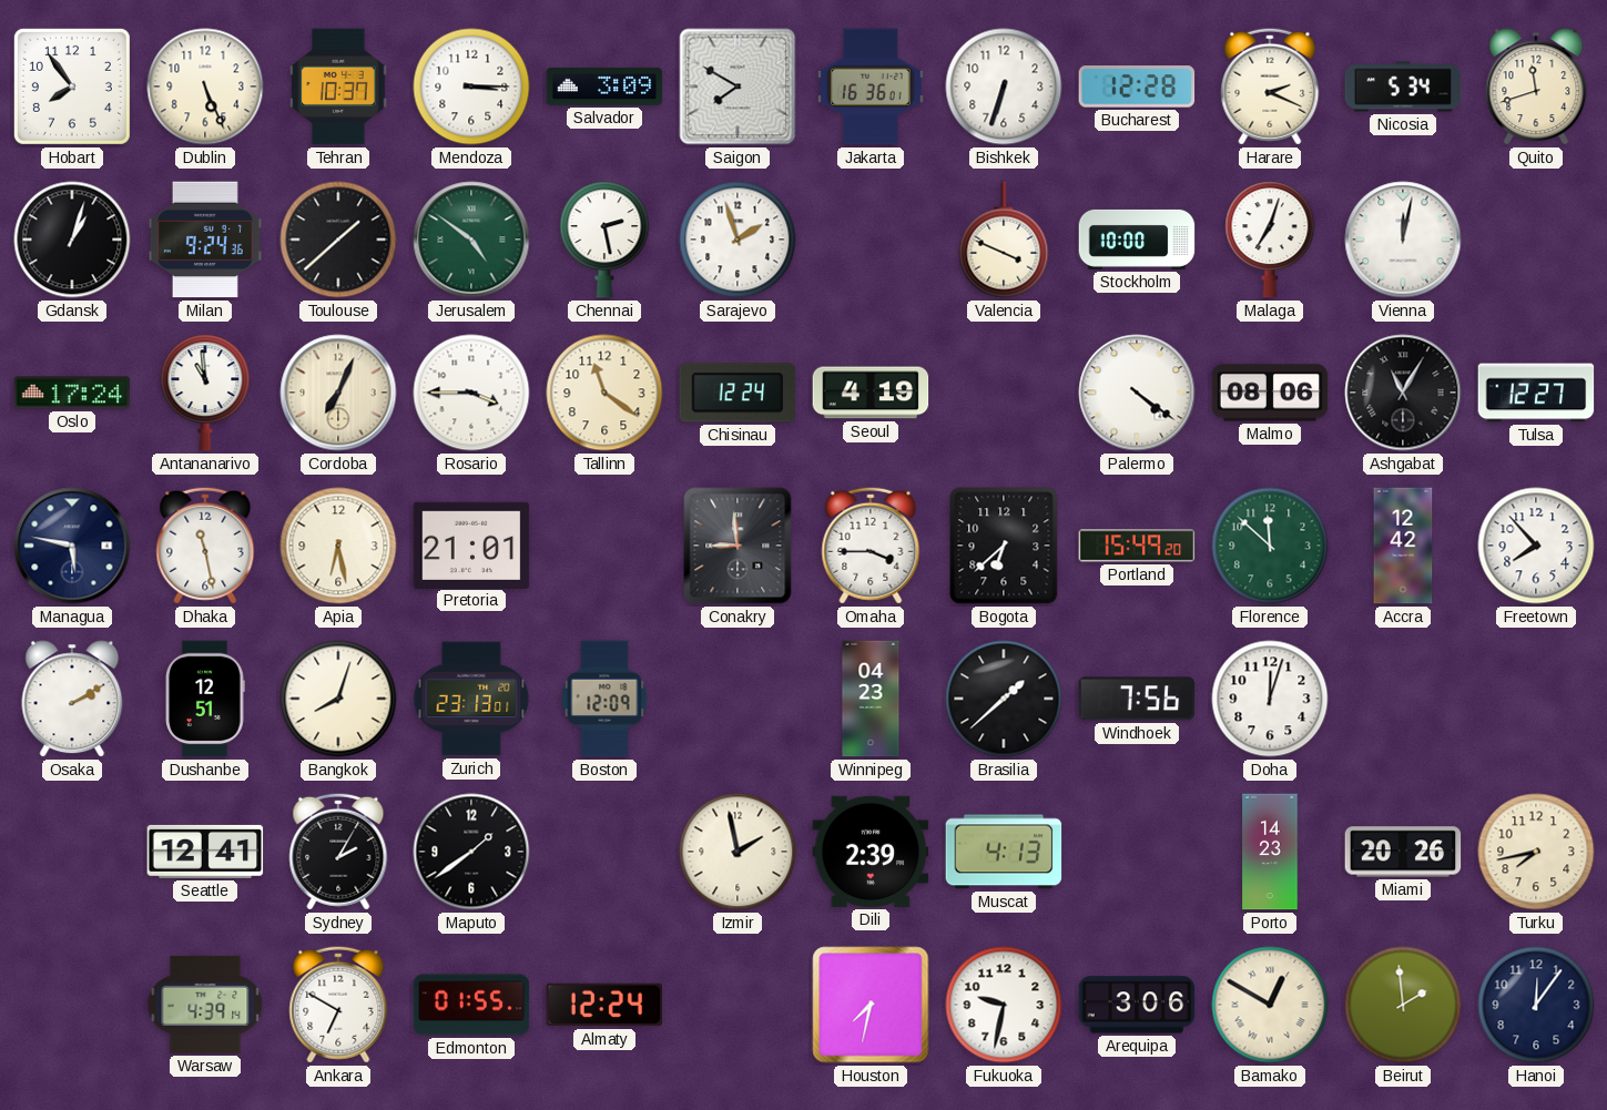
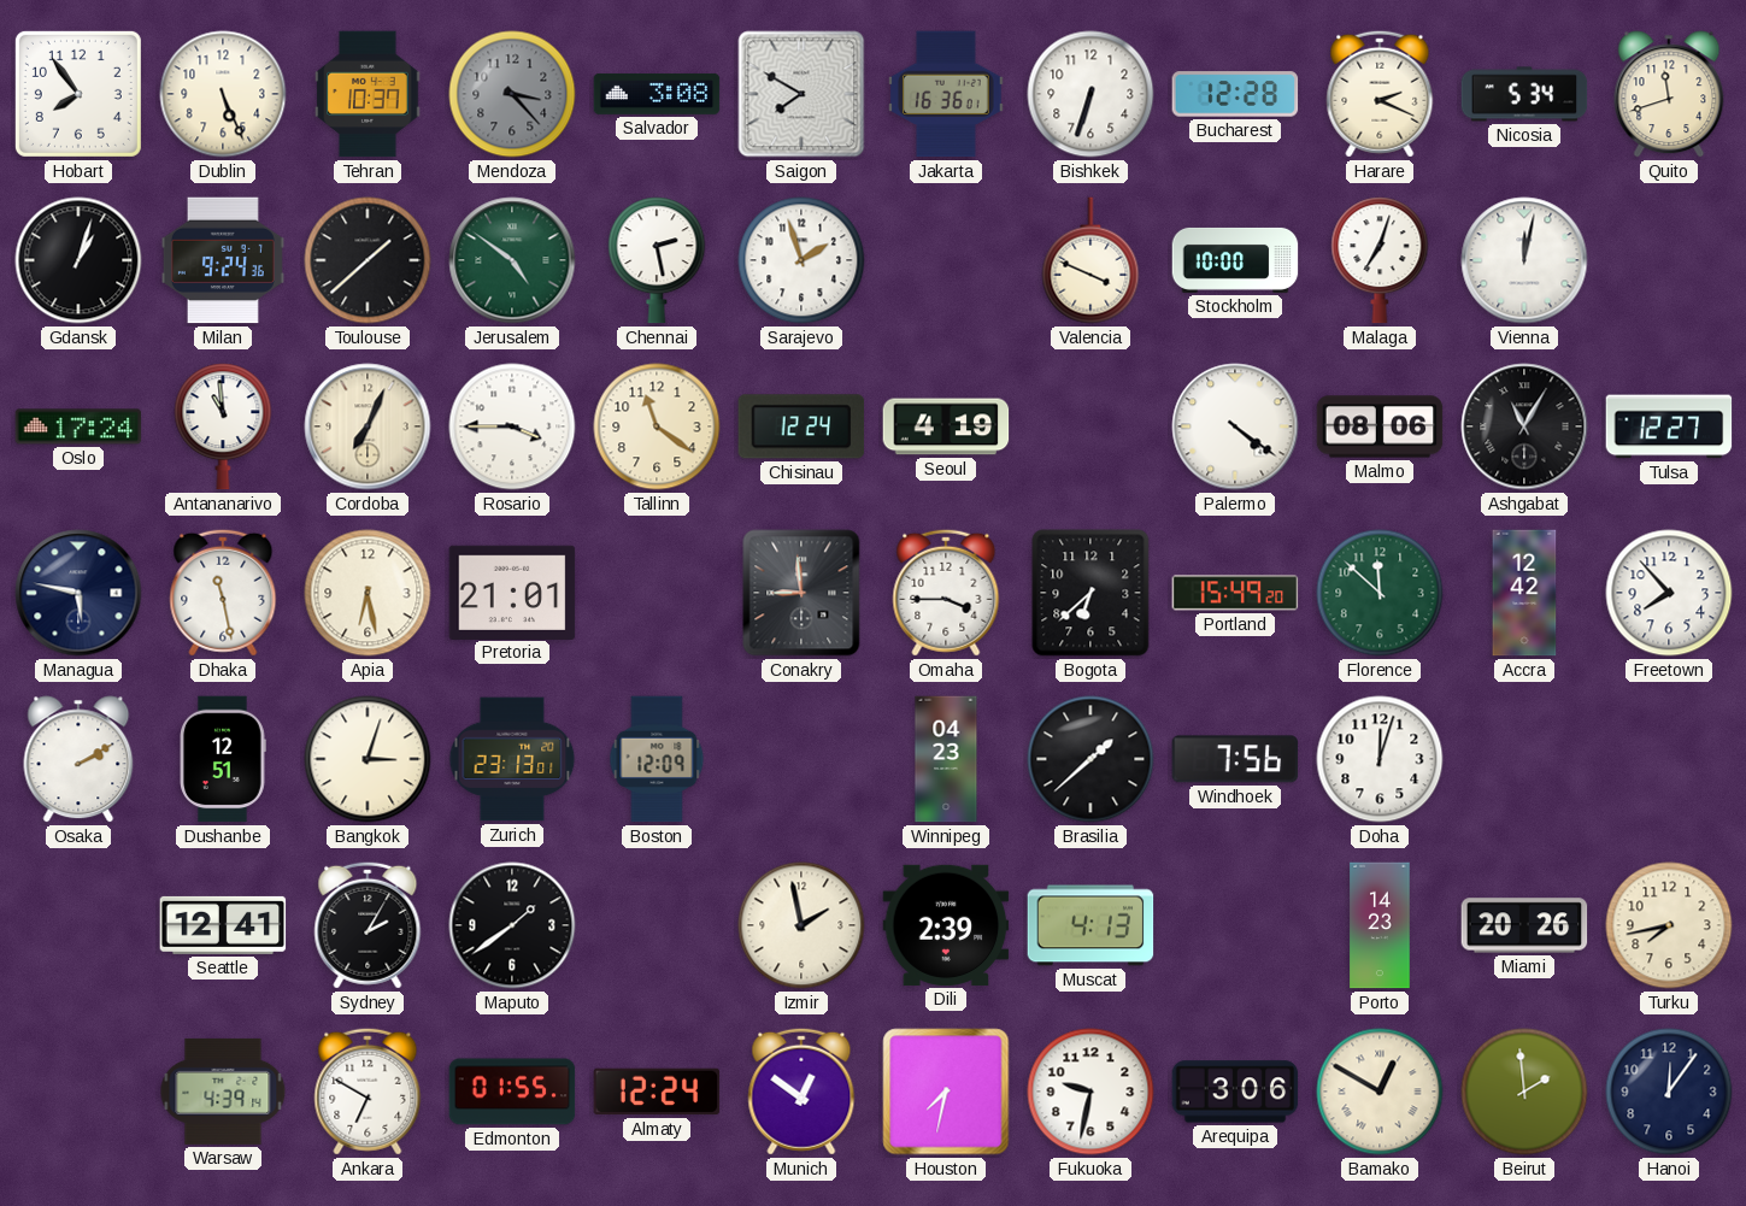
Mendoza: 3:15 -> 3:23
Mendoza dial: white -> grey
Salvador: 3:09 -> 3:08
Bangkok: 8:03 -> 3:03
Munich: none -> 12:51
